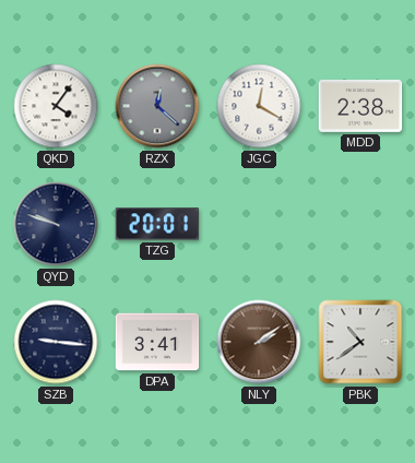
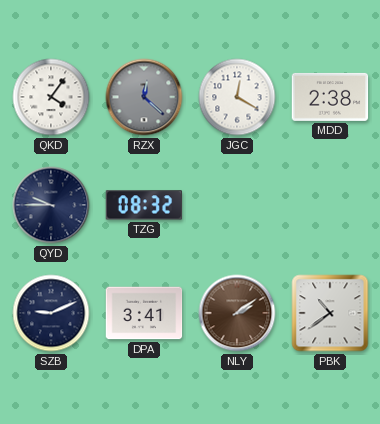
QYD: 9:48 -> 9:45
TZG: 20:01 -> 08:32
SZB: 9:16 -> 9:11
